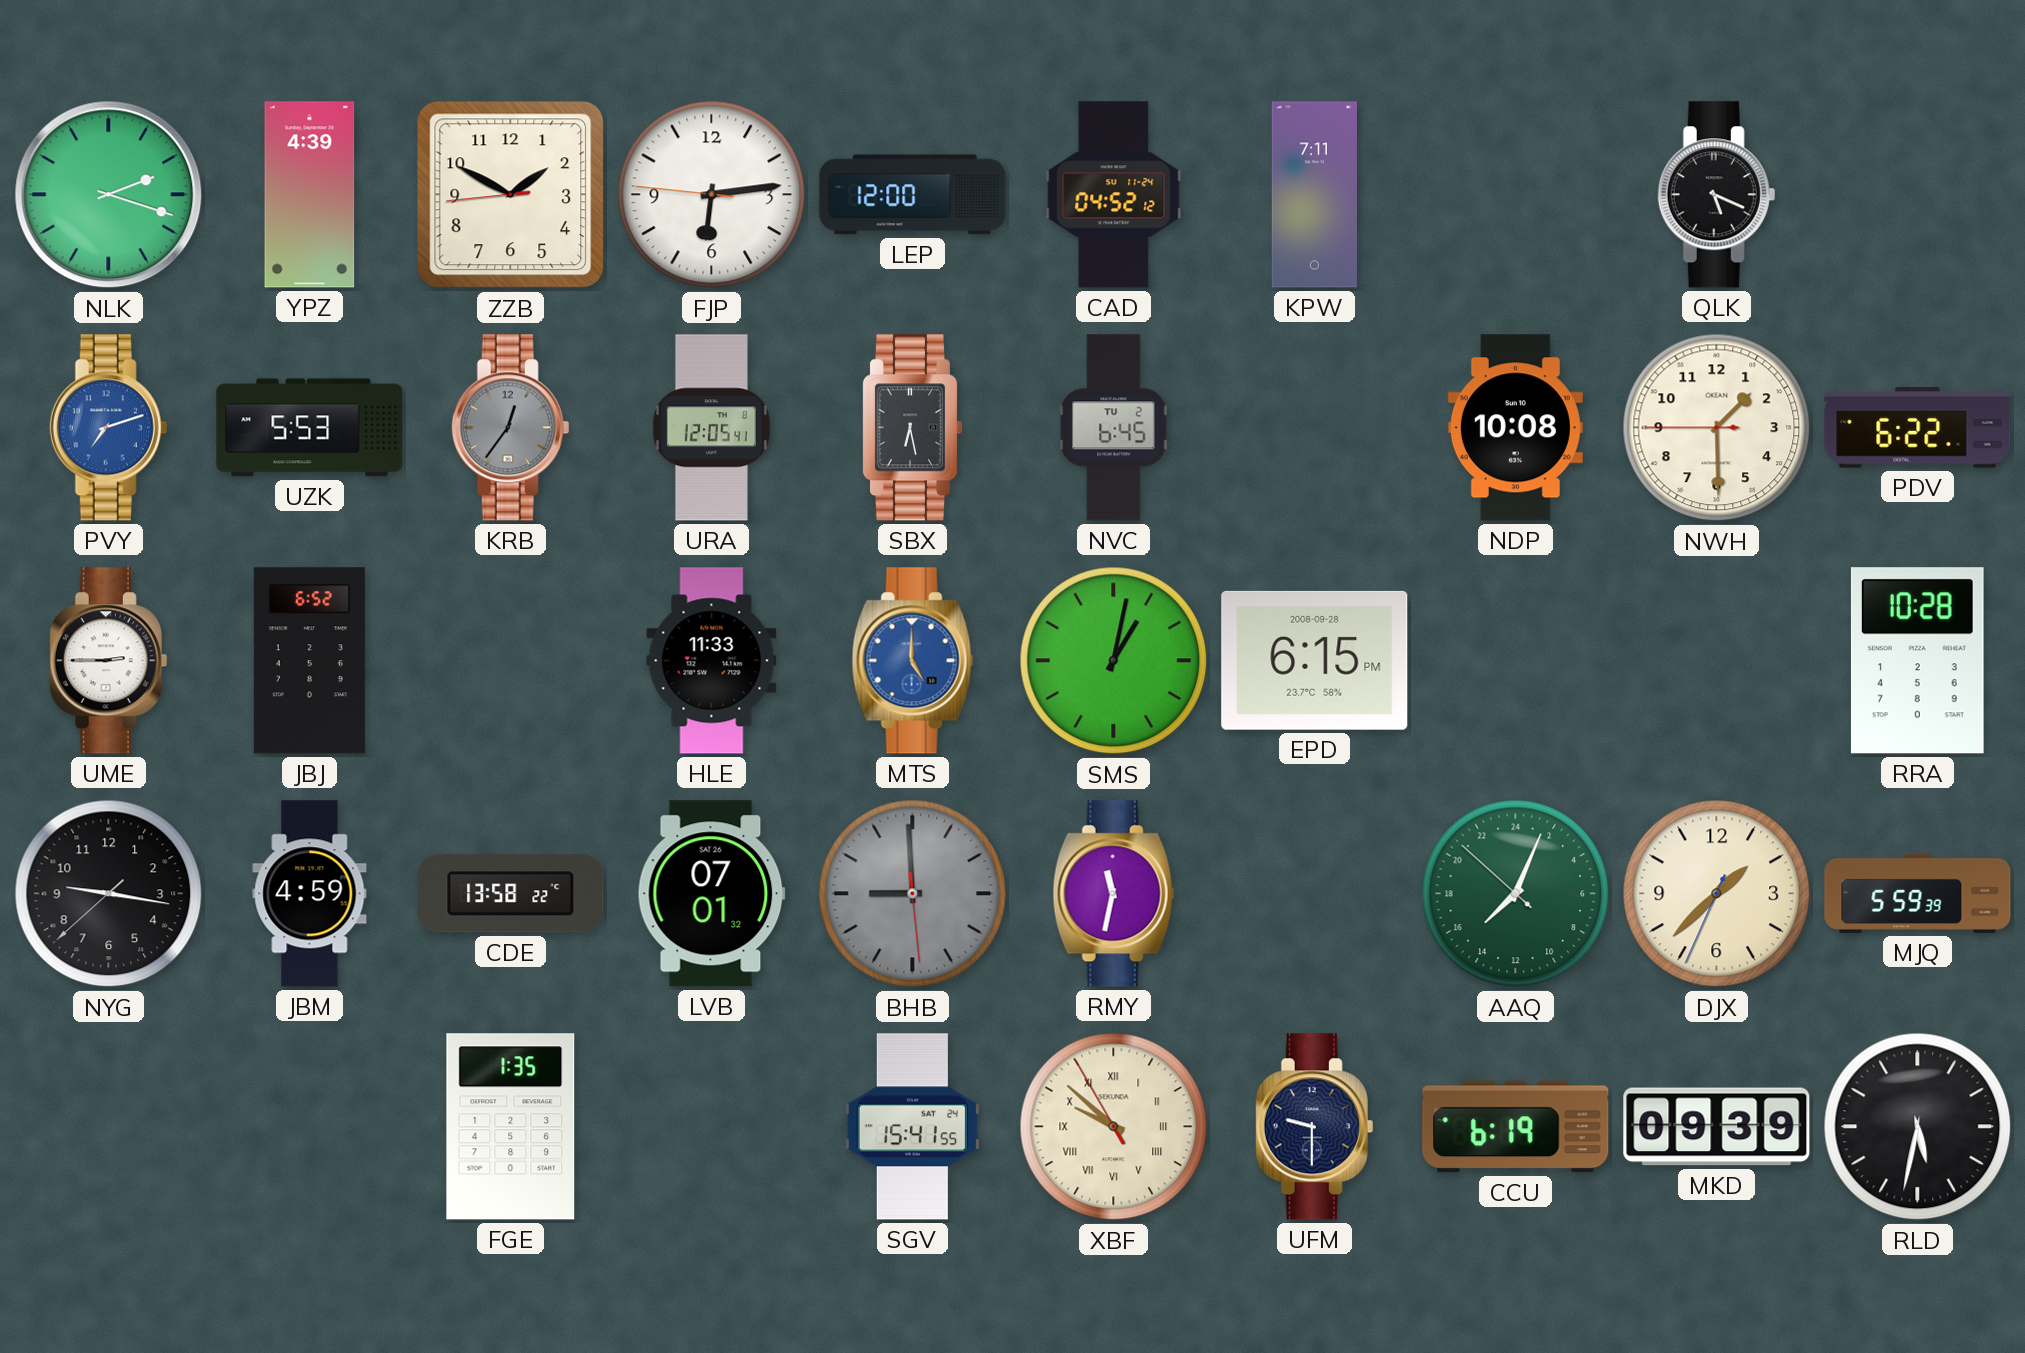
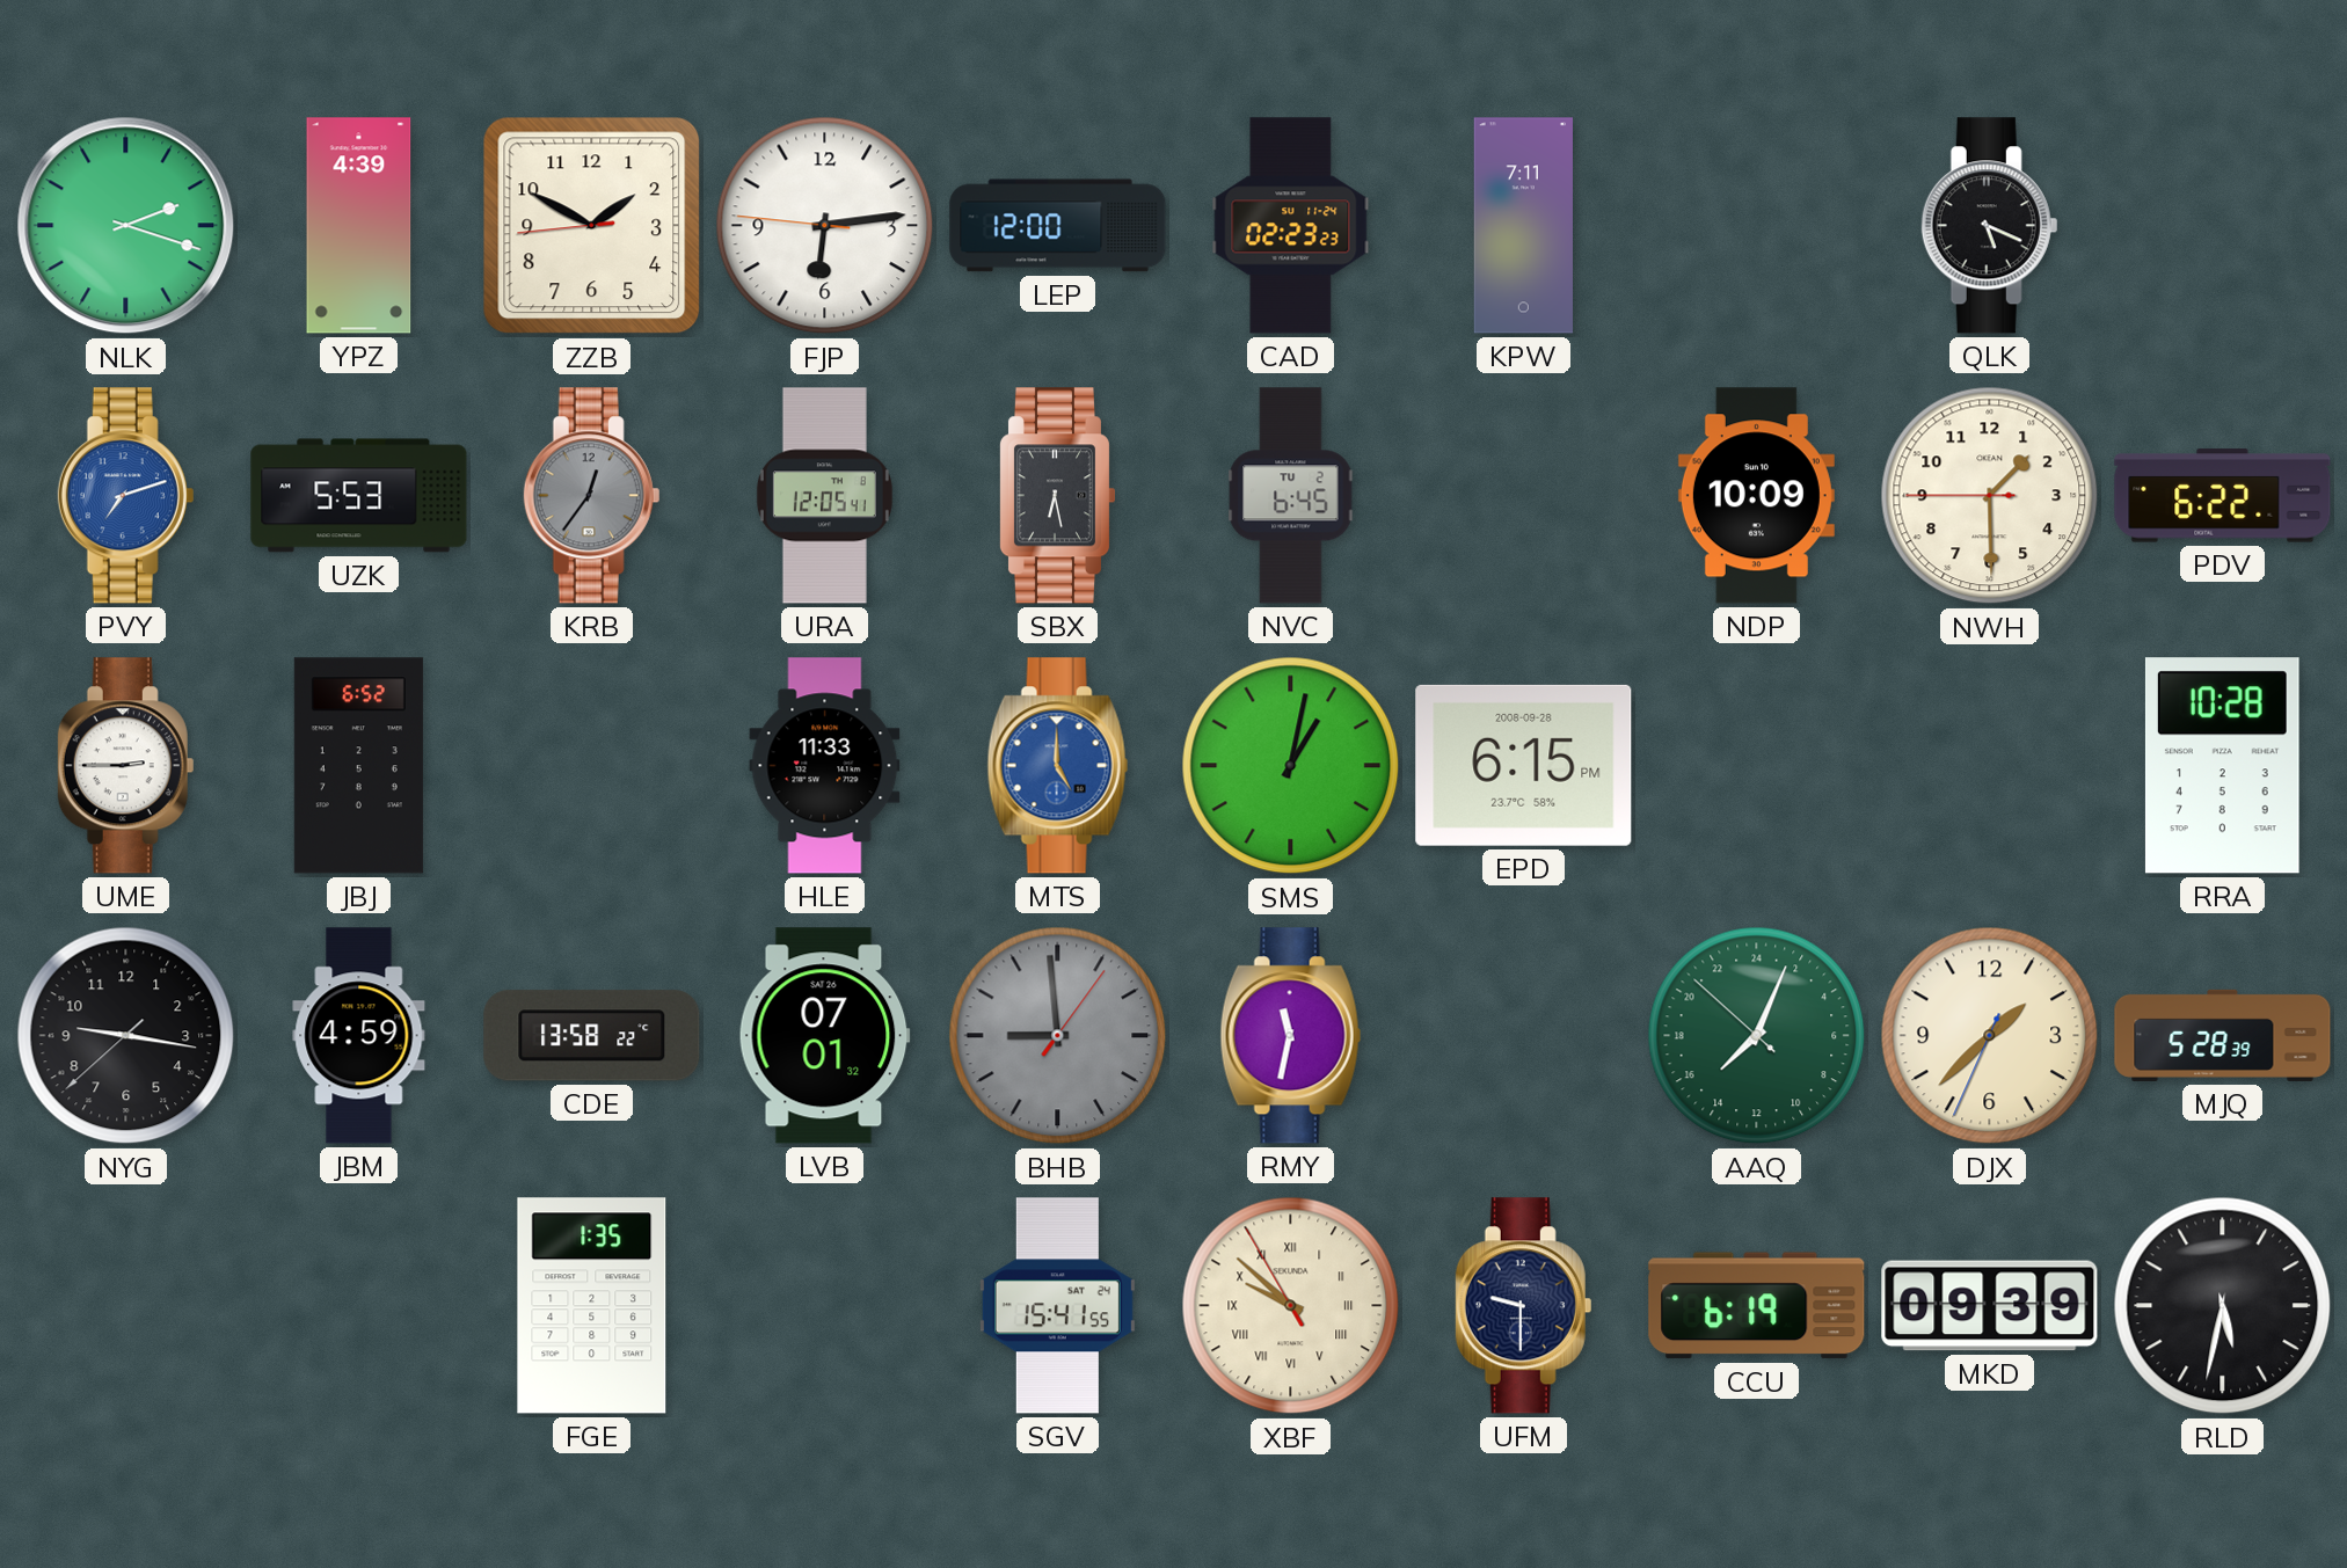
CAD: 04:52 -> 02:23
NDP: 10:08 -> 10:09
BHB: 8:59:29 -> 8:59:06
MJQ: 5:59 -> 5:28
